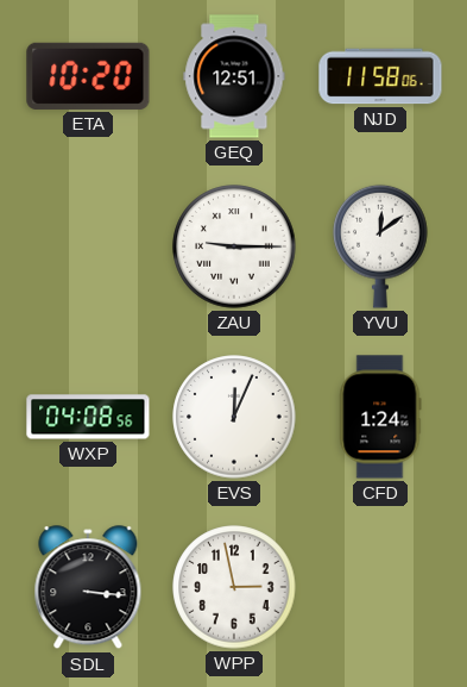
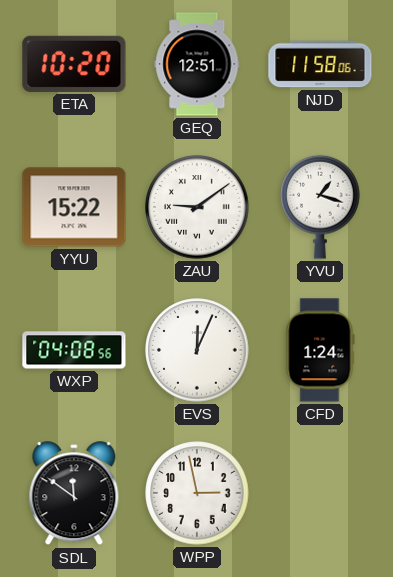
YYU: none -> 15:22
ZAU: 9:15 -> 9:09
YVU: 12:09 -> 1:18
SDL: 3:16 -> 11:51
